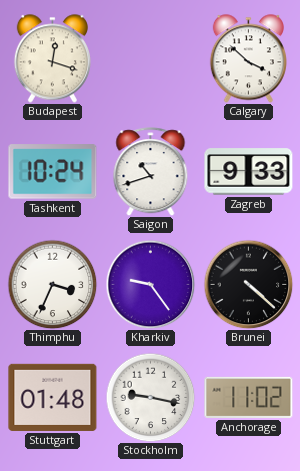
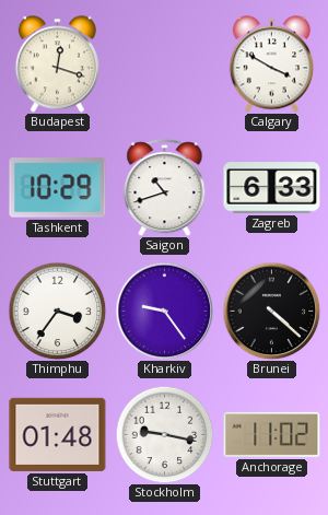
Calgary: 3:52 -> 3:50
Tashkent: 10:24 -> 10:29
Zagreb: 9:33 -> 6:33
Thimphu: 3:34 -> 3:36
